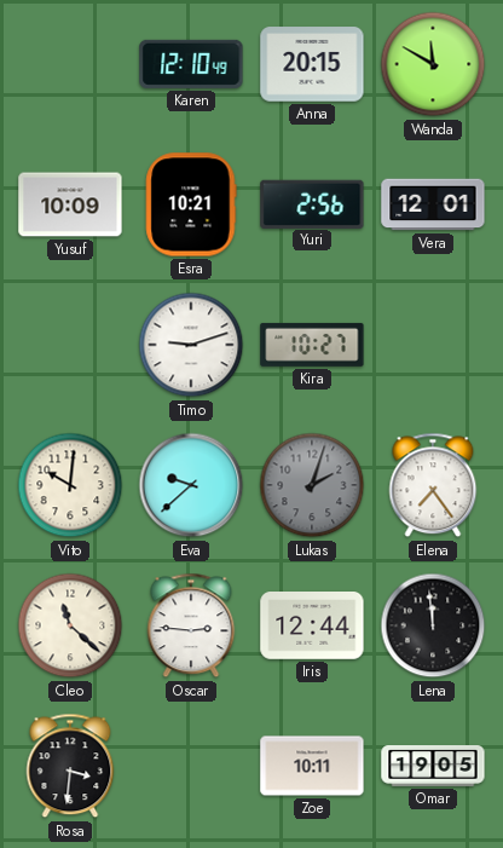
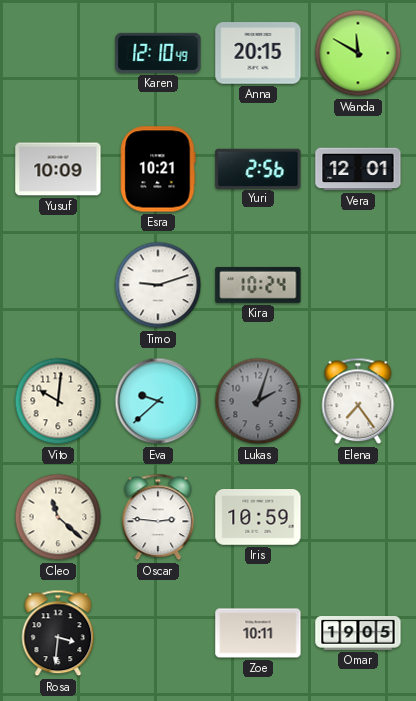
Kira: 10:27 -> 10:24
Iris: 12:44 -> 10:59
Lena: 11:59 -> none
